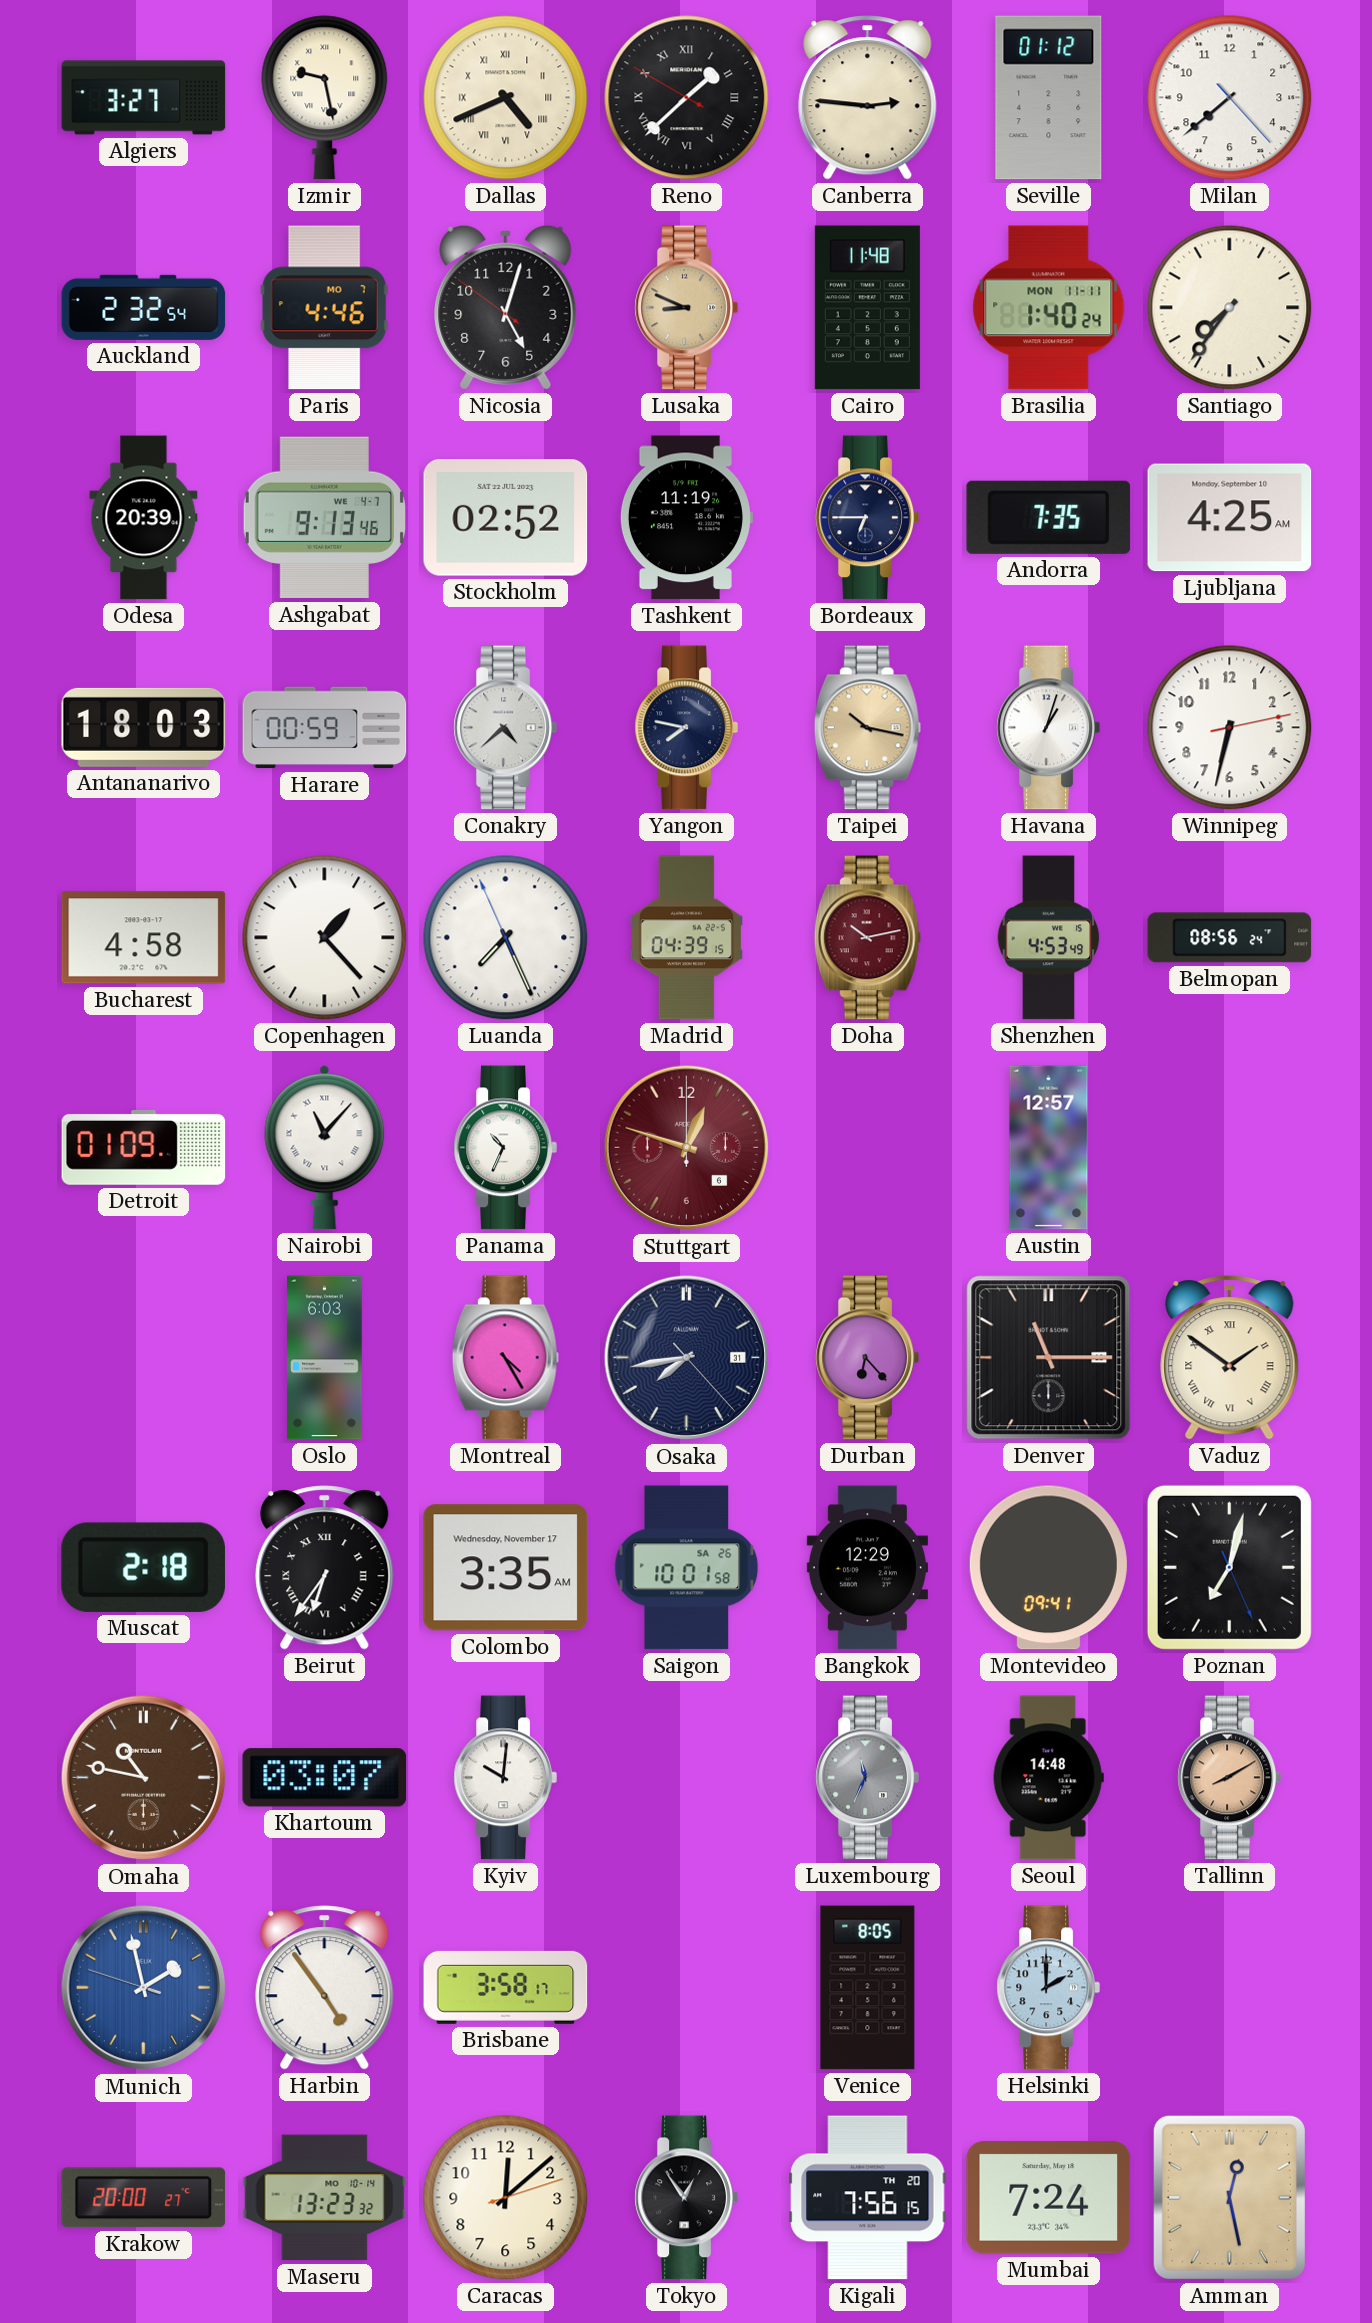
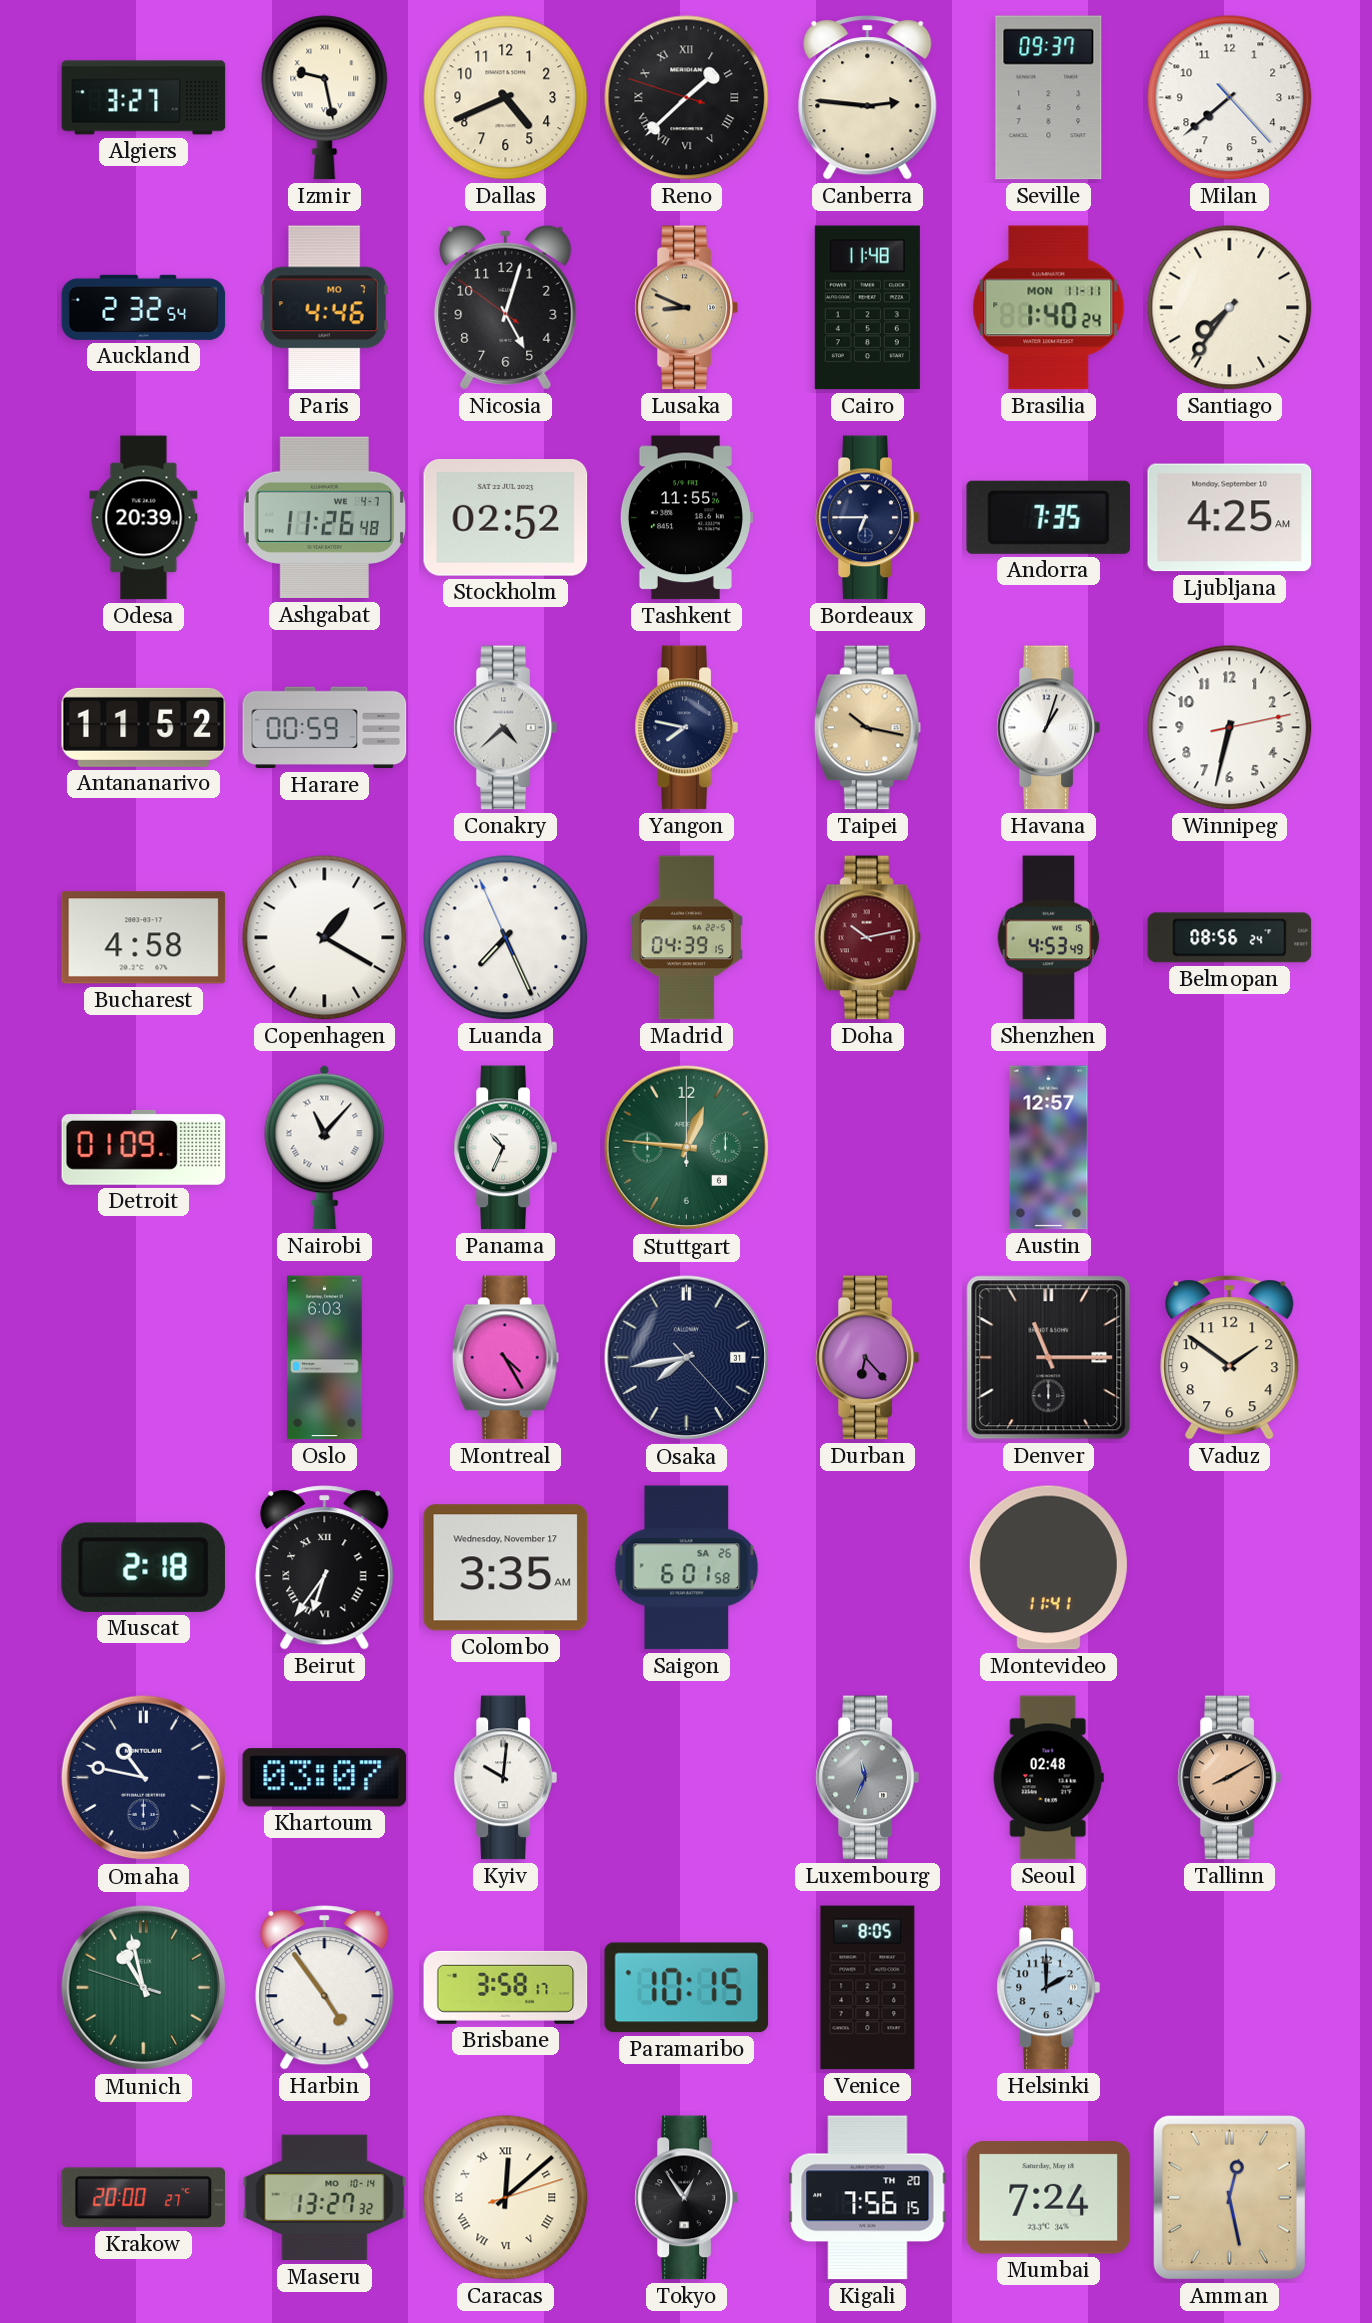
Dallas numerals: Roman -> Arabic
Reno: 1:37:50 -> 1:37:48
Seville: 01:12 -> 09:37
Ashgabat: 9:13 -> 11:26
Tashkent: 11:19 -> 11:55
Antananarivo: 18:03 -> 11:52
Copenhagen: 1:23 -> 1:20
Stuttgart: 12:48 -> 12:46
Stuttgart dial: burgundy -> green
Vaduz numerals: Roman -> Arabic
Saigon: 10:01 -> 6:01
Bangkok: 12:29 -> none
Montevideo: 09:41 -> 11:41
Poznan: 7:02 -> none
Omaha dial: brown -> navy
Seoul: 14:48 -> 02:48
Munich: 1:57 -> 10:57
Munich dial: blue -> green
Paramaribo: none -> 10:15
Maseru: 13:23 -> 13:27
Caracas numerals: Arabic -> Roman
